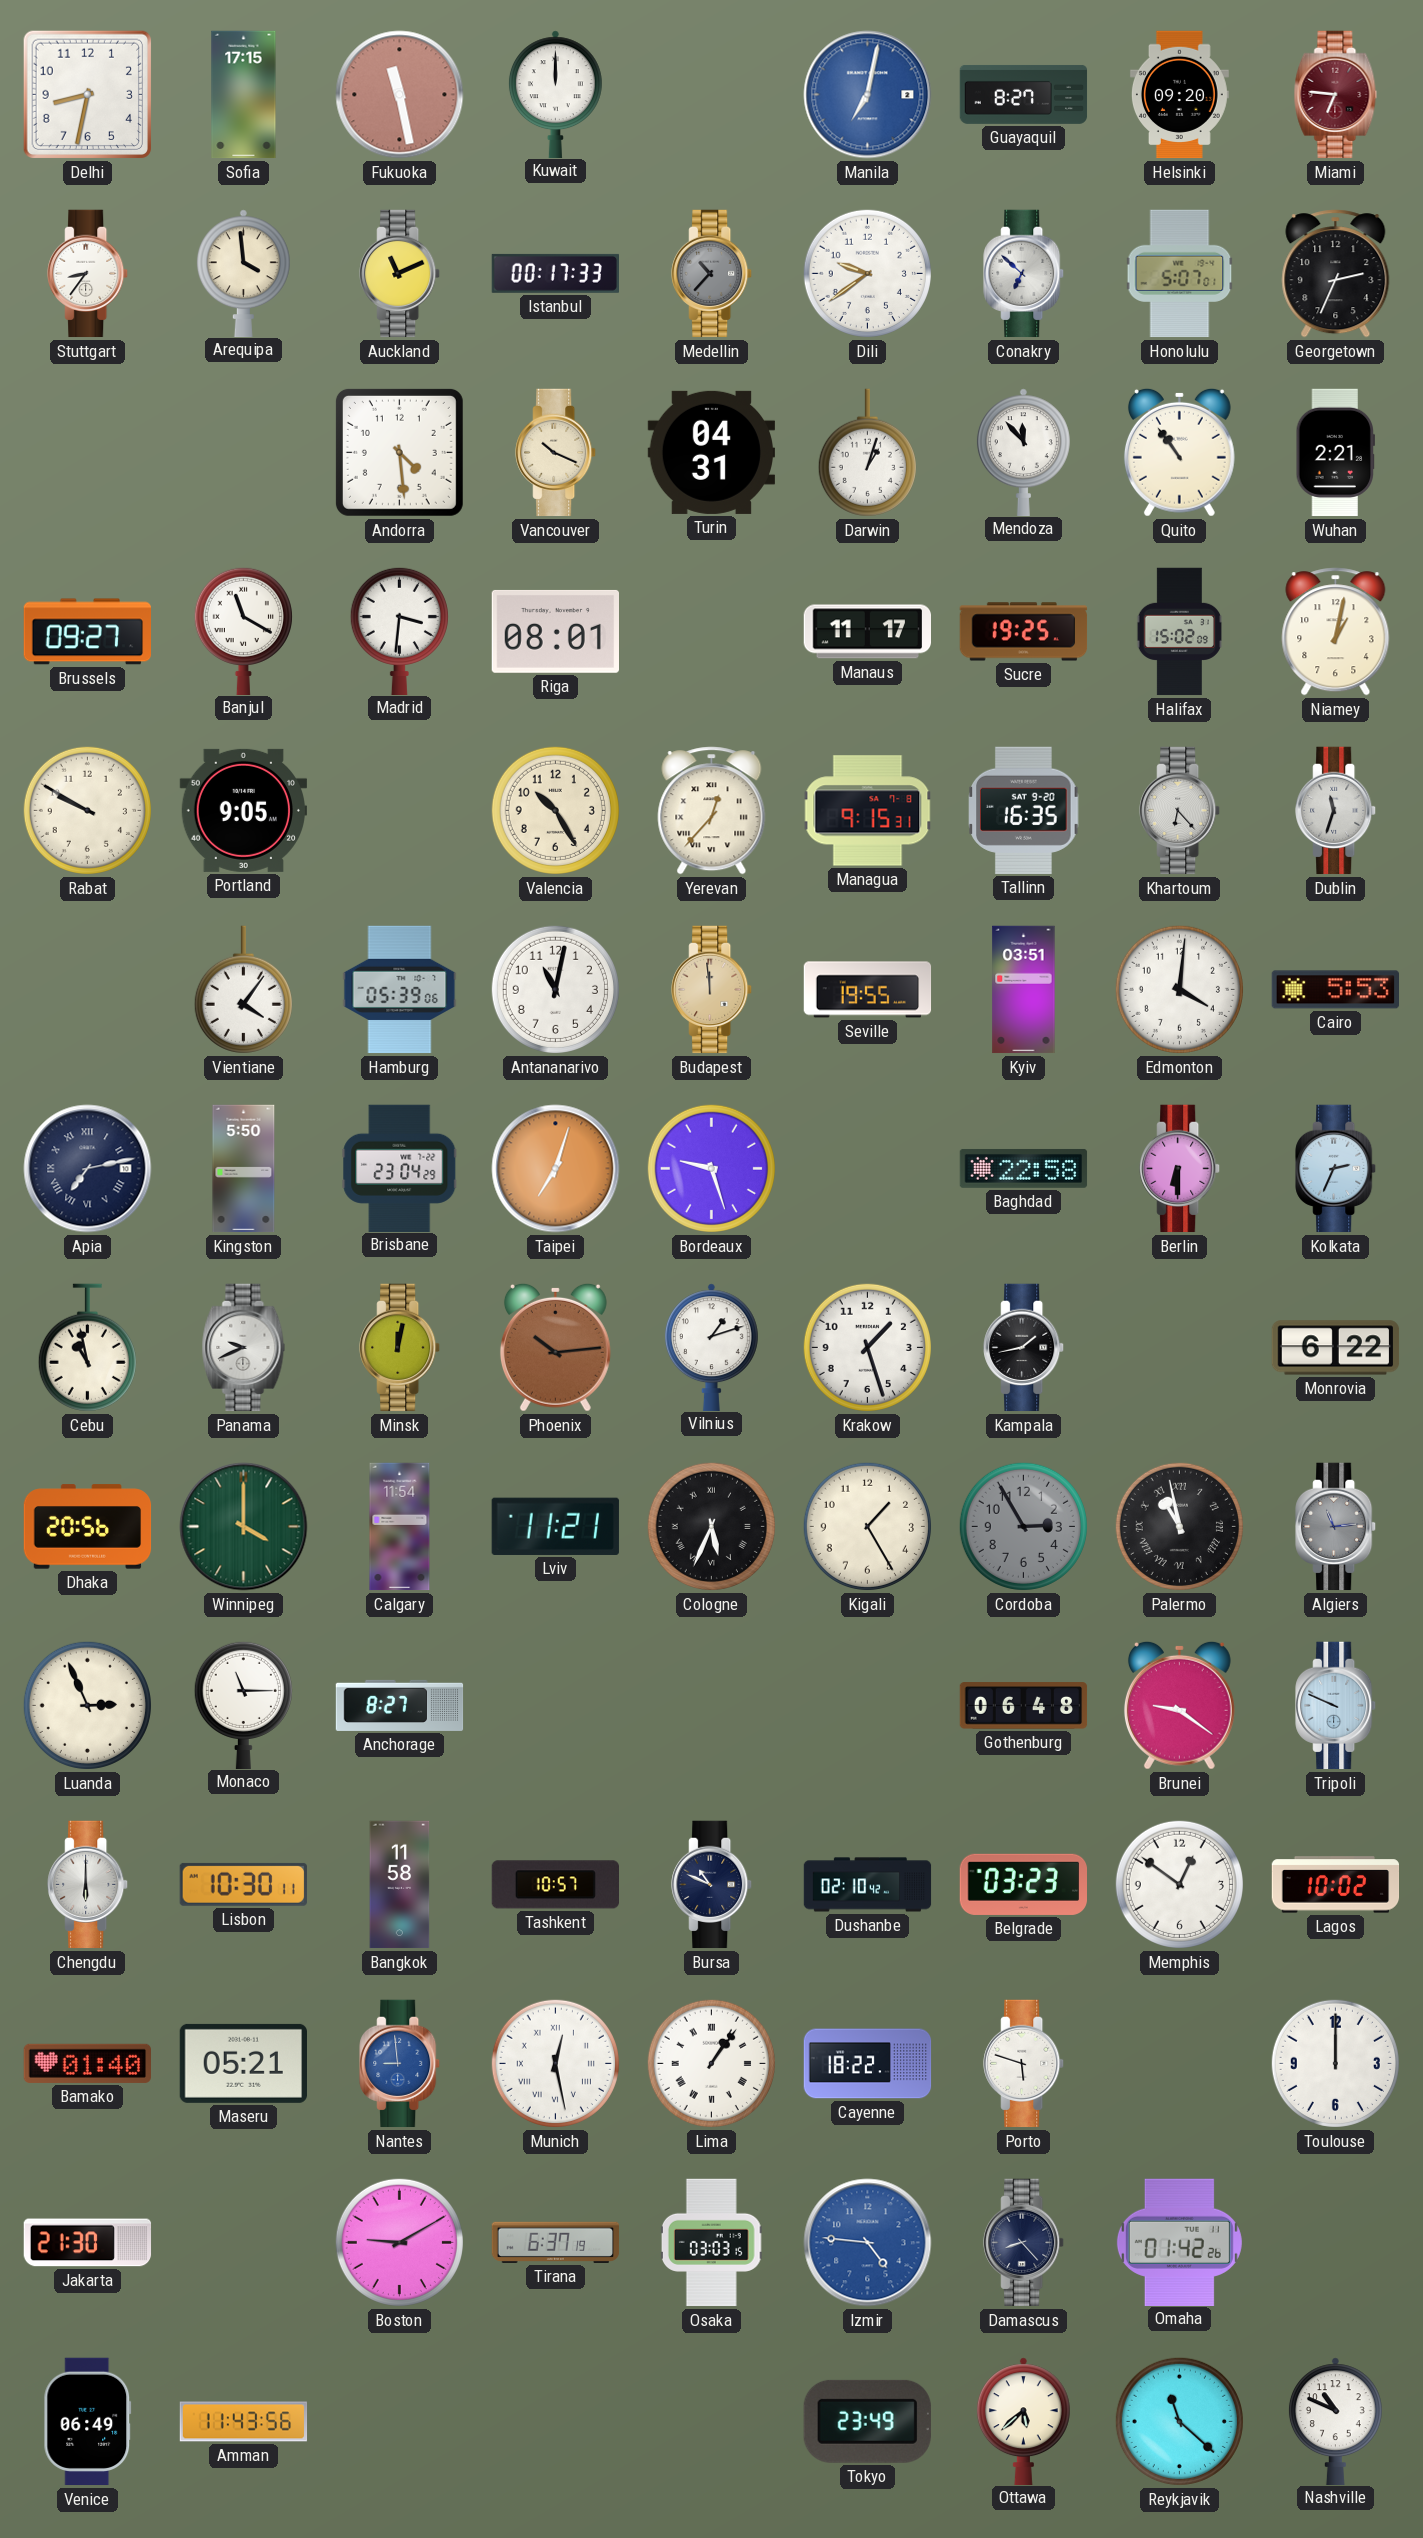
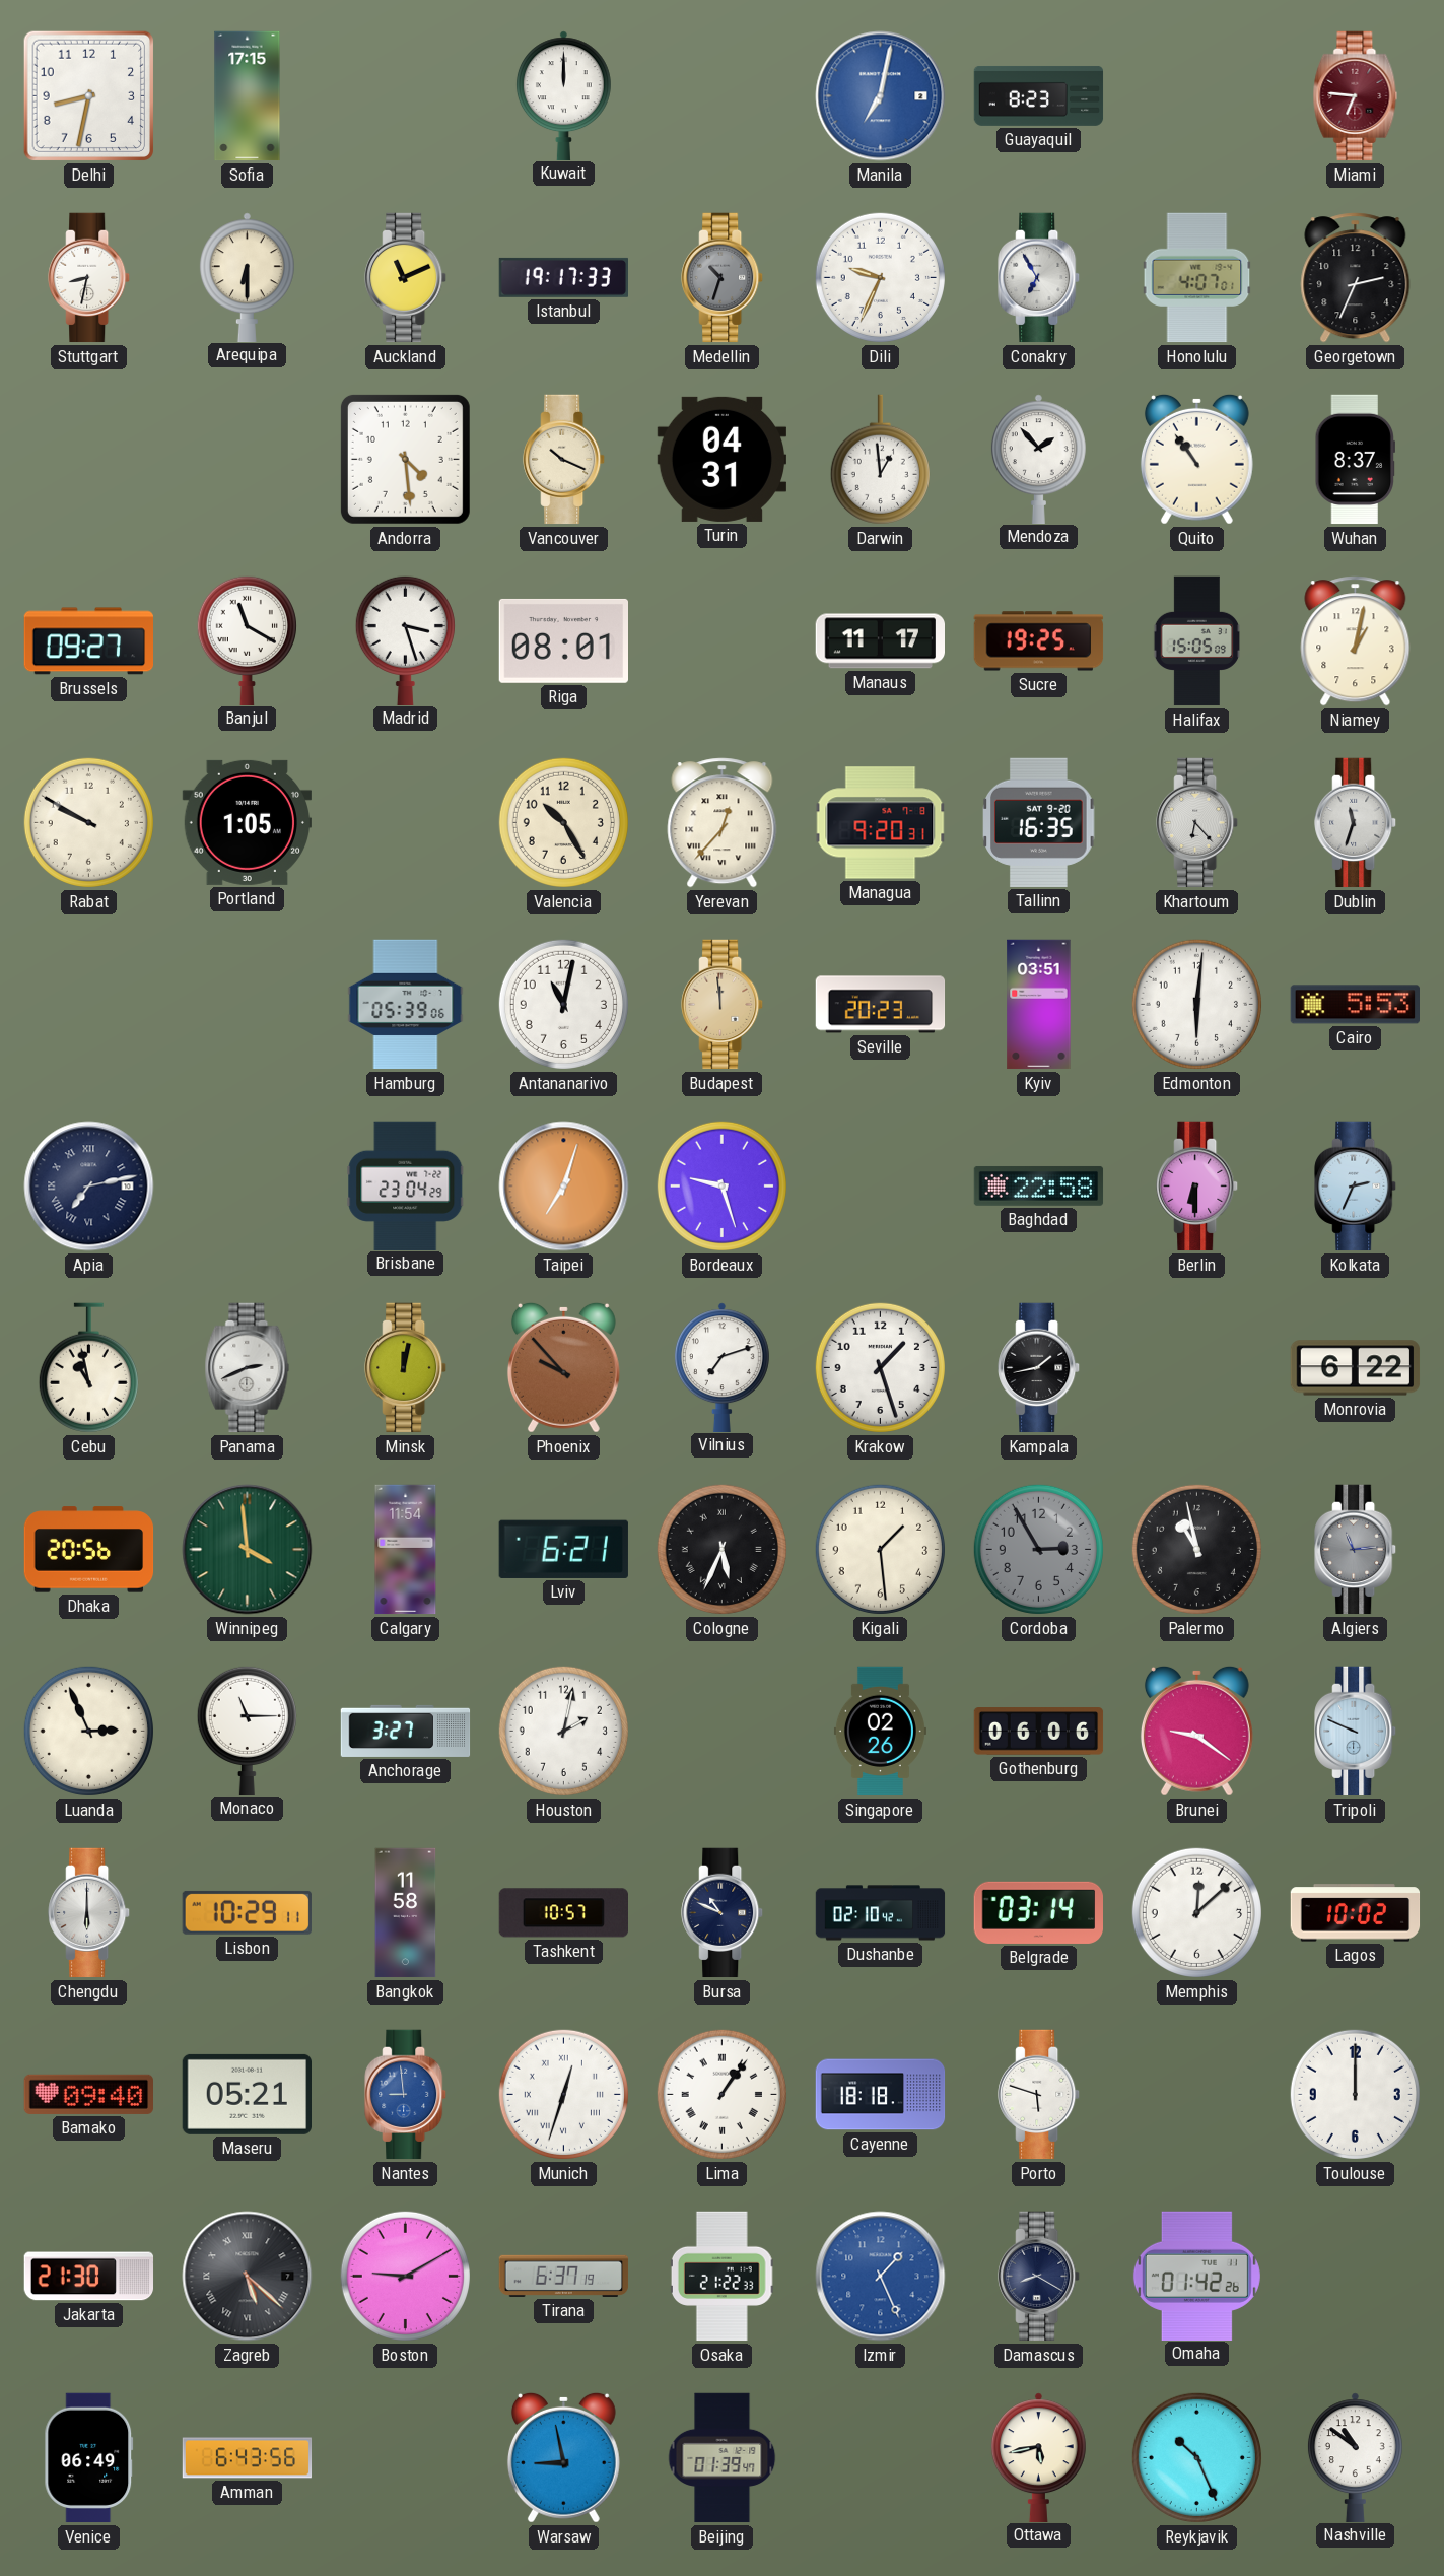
Fukuoka: 11:28 -> none
Guayaquil: 8:27 -> 8:23
Helsinki: 09:20 -> none
Stuttgart: 8:36 -> 8:32
Arequipa: 3:59 -> 6:30
Istanbul: 00:17 -> 19:17
Medellin: 10:37 -> 10:33
Dili: 9:39 -> 9:34
Conakry: 6:52 -> 6:55
Honolulu: 5:07 -> 4:07
Darwin: 1:03 -> 12:59
Mendoza: 11:53 -> 1:53
Wuhan: 2:21 -> 8:37
Madrid: 3:31 -> 3:27
Halifax: 15:02 -> 15:05
Portland: 9:05 -> 1:05
Managua: 9:15 -> 9:20
Vientiane: 4:06 -> none
Seville: 19:55 -> 20:23
Edmonton: 4:01 -> 6:01
Kingston: 5:50 -> none
Panama: 9:41 -> 2:41
Phoenix: 10:14 -> 9:53
Vilnius: 1:12 -> 7:12
Winnipeg: 4:00 -> 3:59
Lviv: 11:21 -> 6:21
Kigali: 1:25 -> 1:29
Palermo numerals: Roman -> Arabic
Anchorage: 8:27 -> 3:27
Houston: none -> 2:02
Singapore: none -> 02:26
Gothenburg: 06:48 -> 06:06
Lisbon: 10:30 -> 10:29
Belgrade: 03:23 -> 03:14
Memphis: 12:51 -> 12:08
Bamako: 01:40 -> 09:40
Munich: 12:28 -> 12:33
Cayenne: 18:22 -> 18:18
Zagreb: none -> 5:22
Osaka: 03:03 -> 21:22
Izmir: 4:46 -> 1:26
Damascus: 8:23 -> 8:20
Amman: 11:43 -> 6:43
Warsaw: none -> 8:58
Beijing: none -> 01:39
Tokyo: 23:49 -> none
Ottawa: 5:38 -> 5:43
Reykjavik: 11:22 -> 10:26
Nashville: 10:49 -> 10:51
